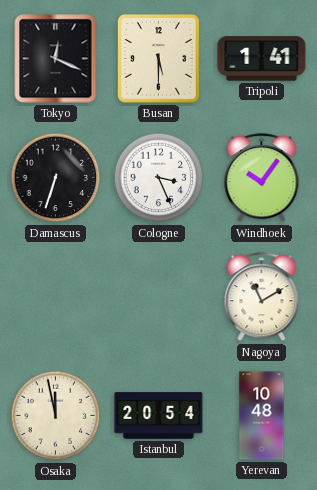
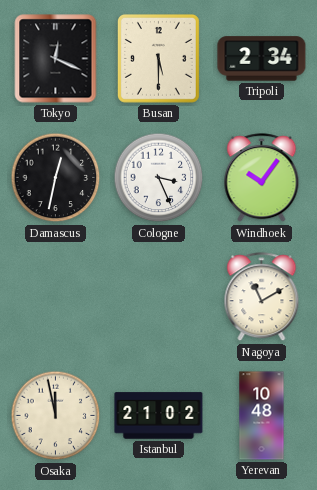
Tripoli: 1:41 -> 2:34
Damascus: 6:33 -> 12:32
Istanbul: 20:54 -> 21:02
